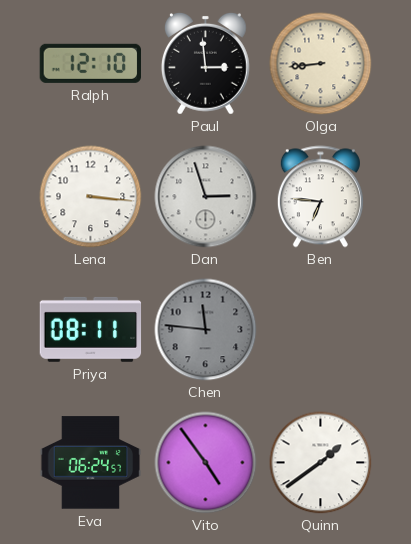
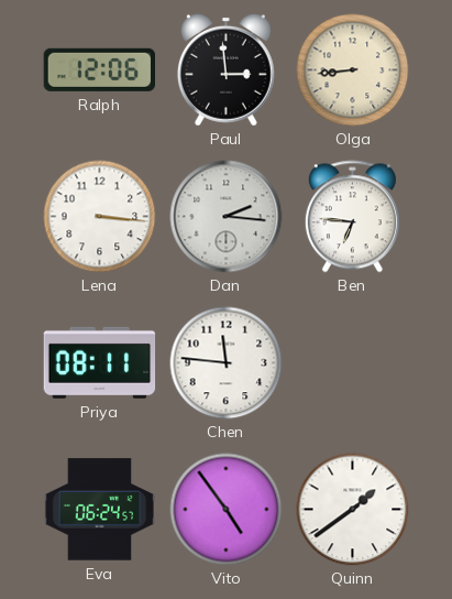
Ralph: 12:10 -> 12:06
Dan: 2:57 -> 2:16
Chen dial: grey -> white
